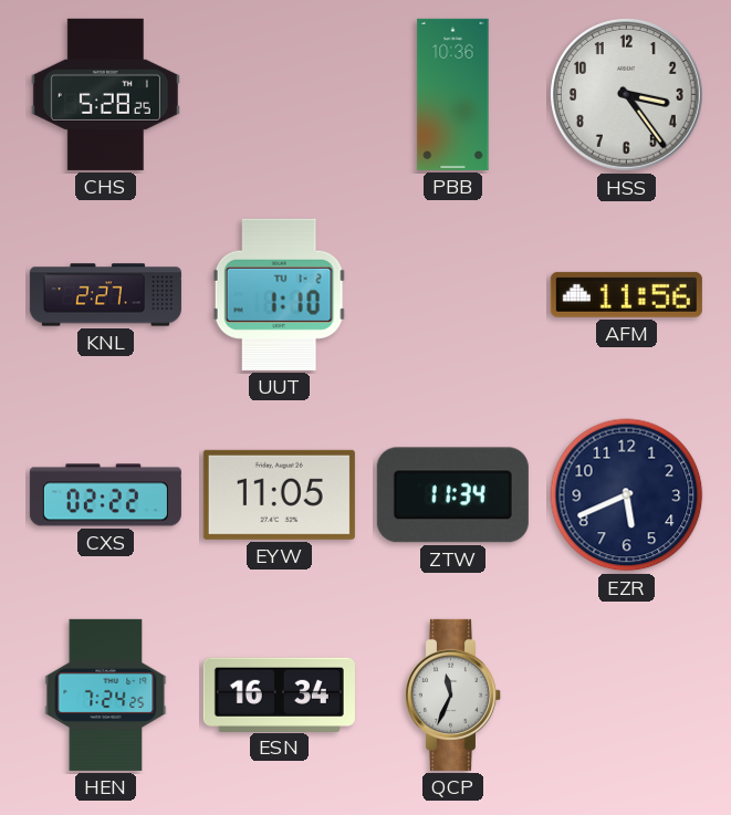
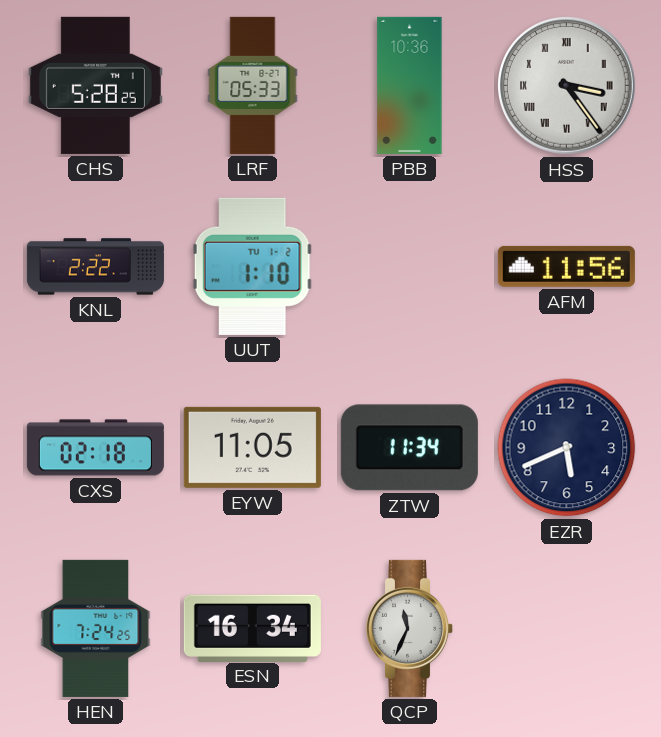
LRF: none -> 05:33
HSS numerals: Arabic -> Roman
KNL: 2:27 -> 2:22
CXS: 02:22 -> 02:18
